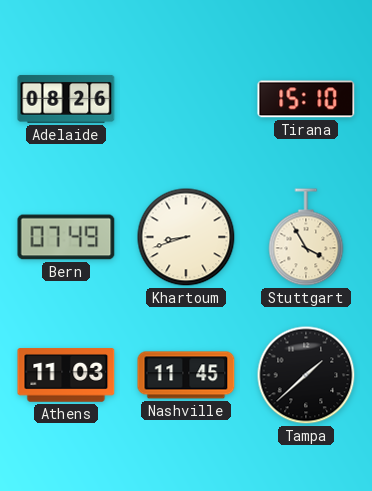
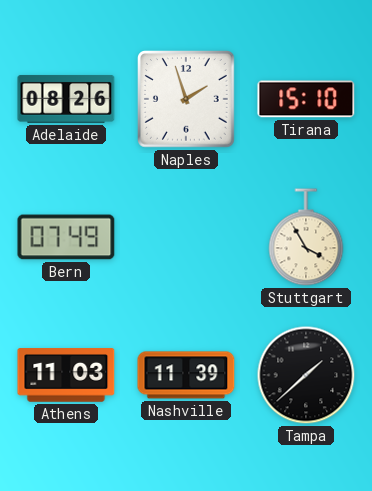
Naples: none -> 1:57
Khartoum: 8:42 -> none
Nashville: 11:45 -> 11:39
